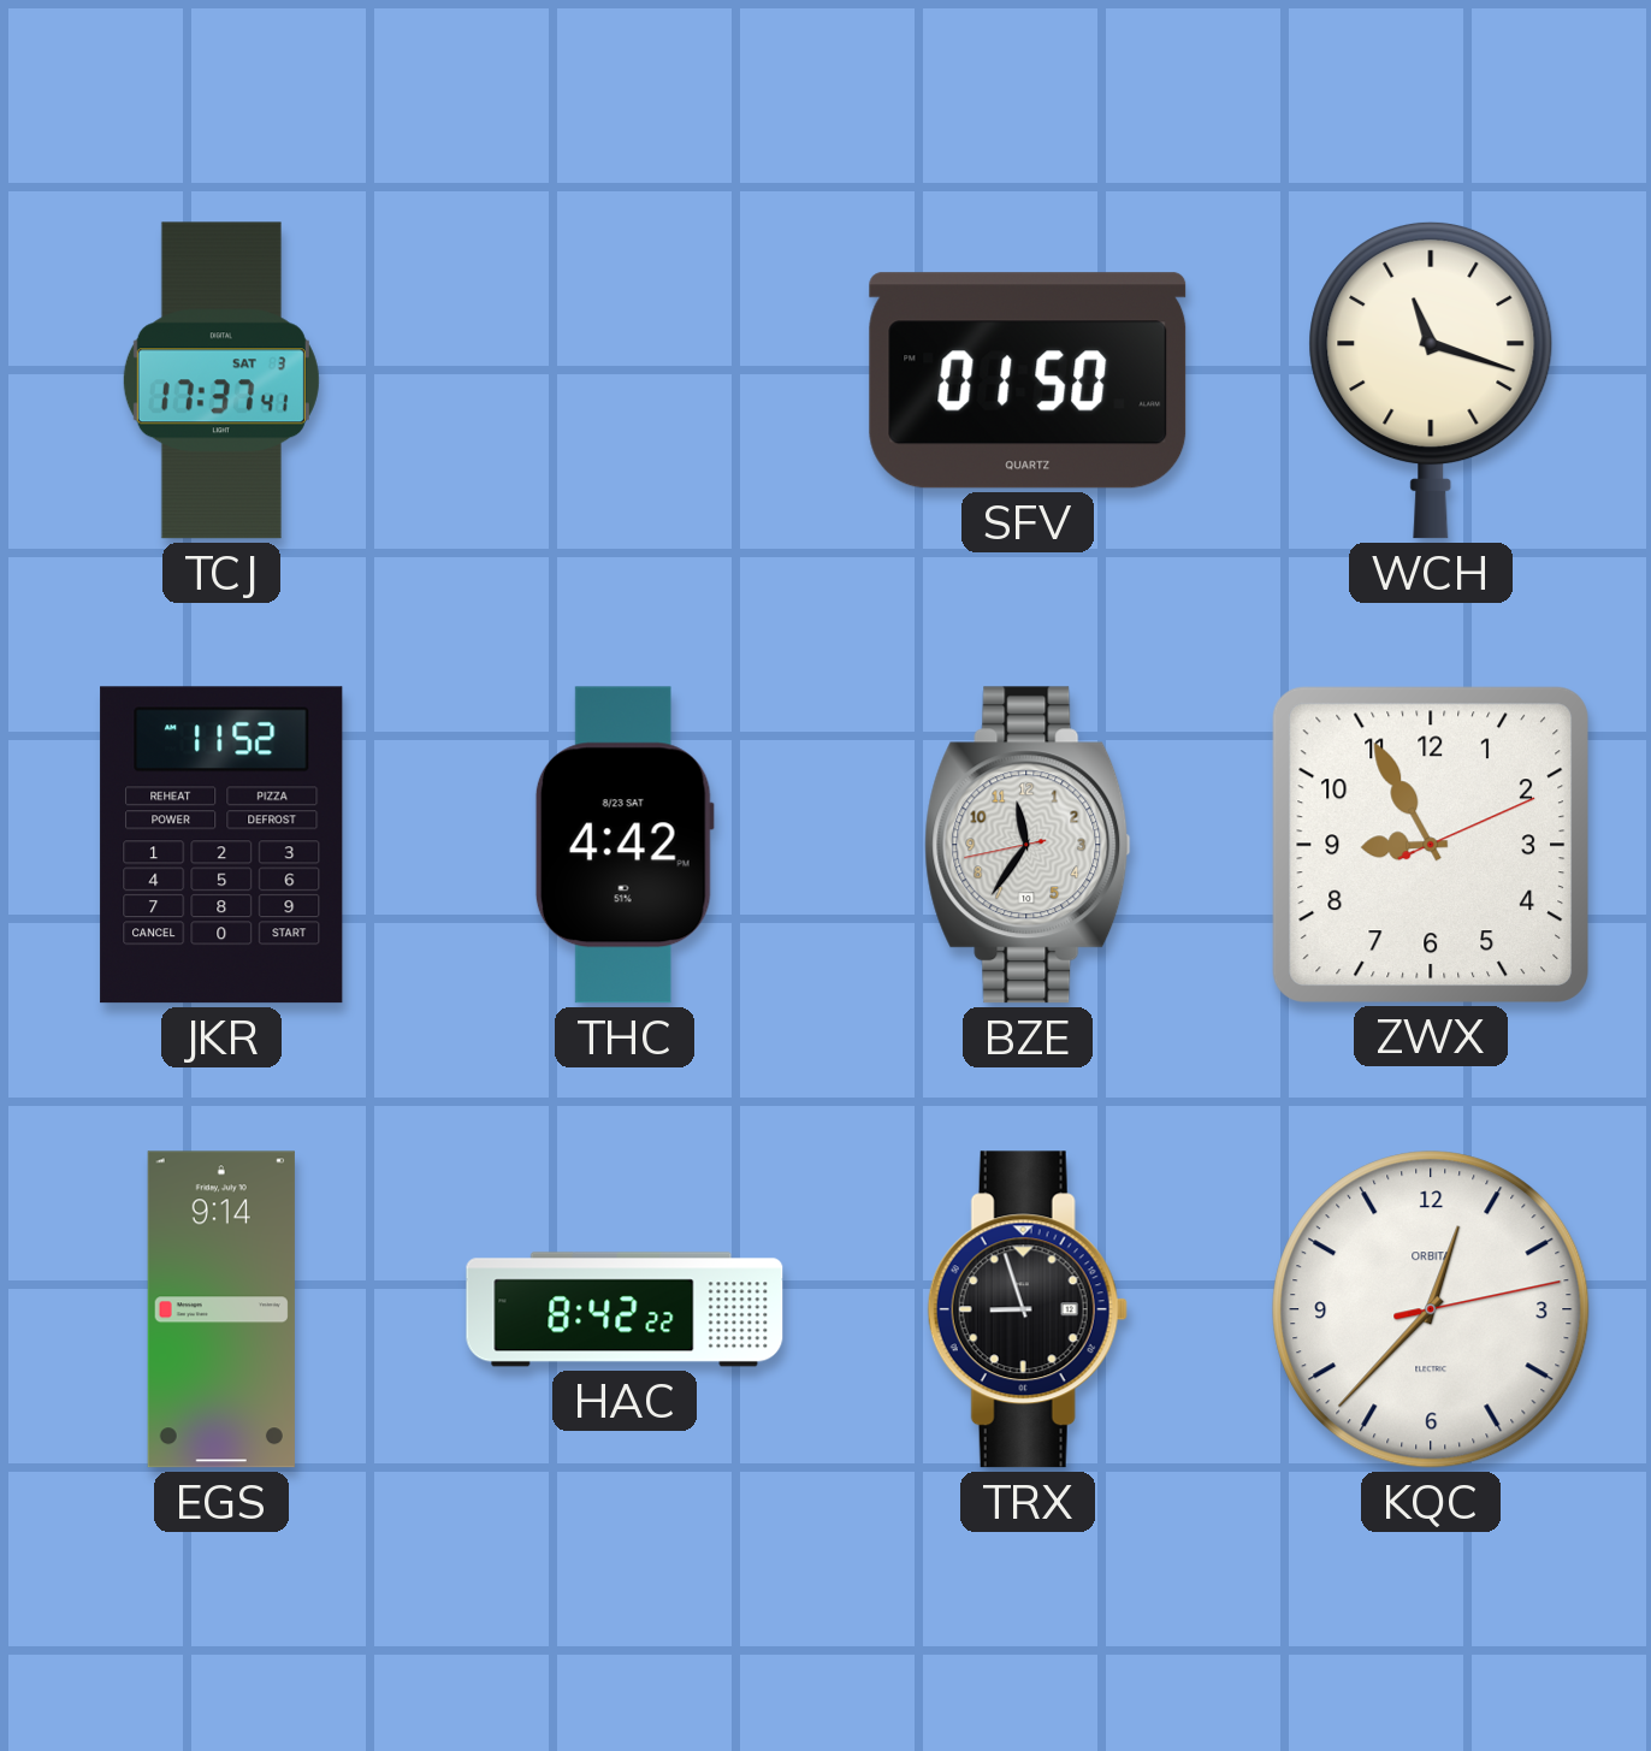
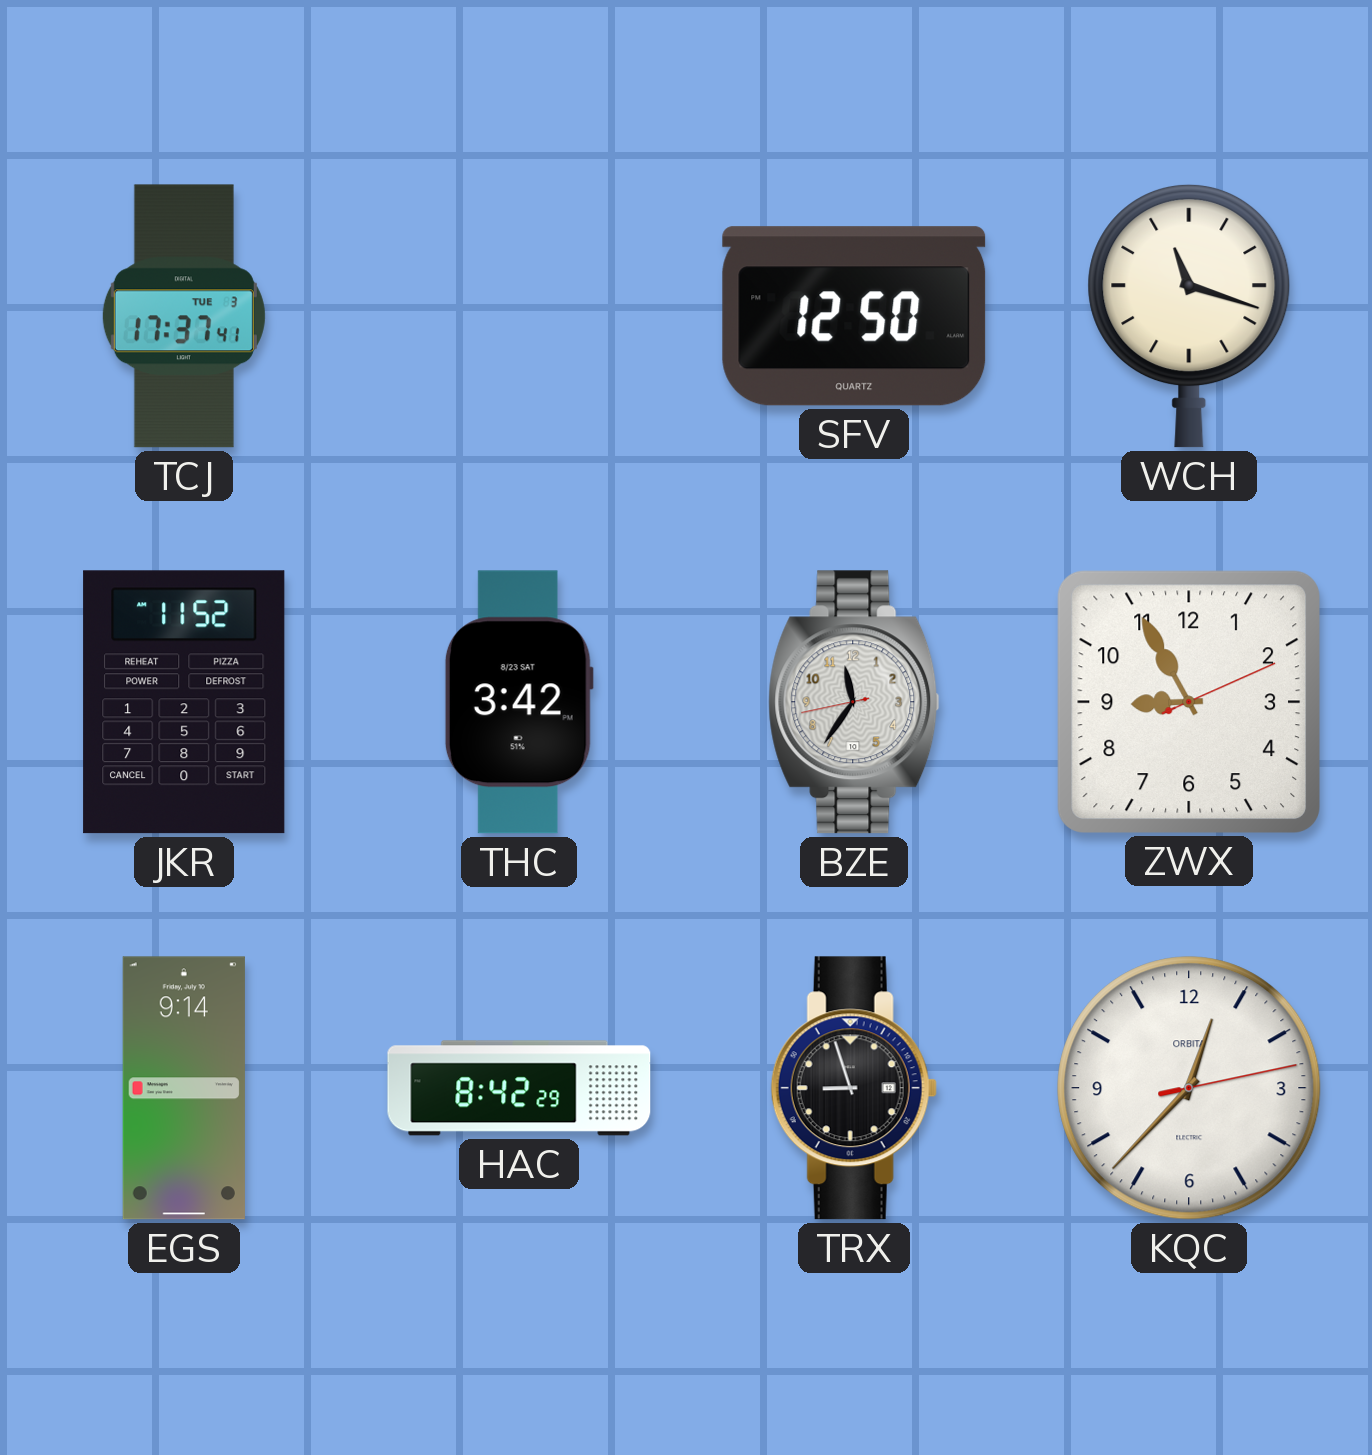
TCJ date: SAT 3 -> TUE 3
SFV: 01:50 -> 12:50
THC: 4:42 -> 3:42
HAC: 8:42:22 -> 8:42:29
